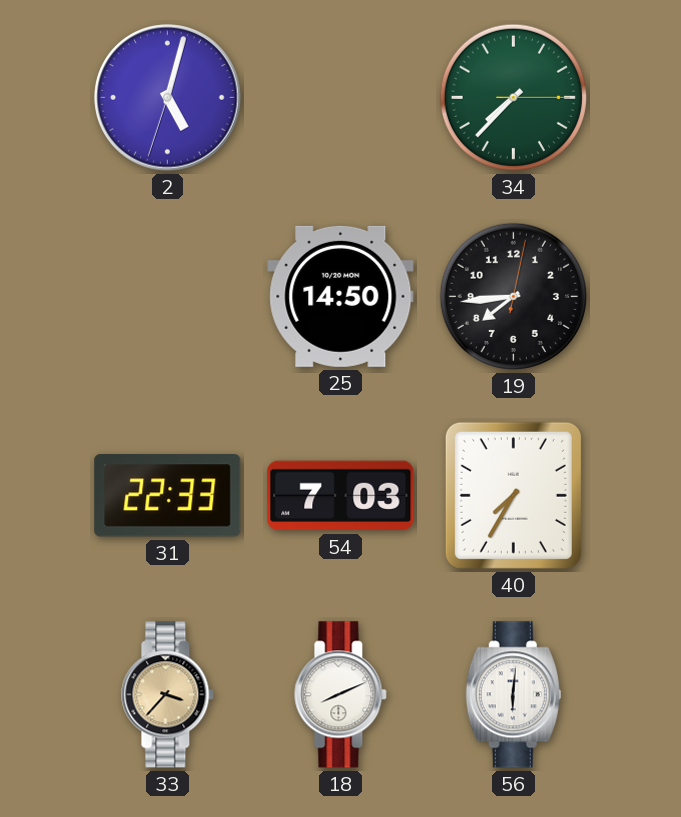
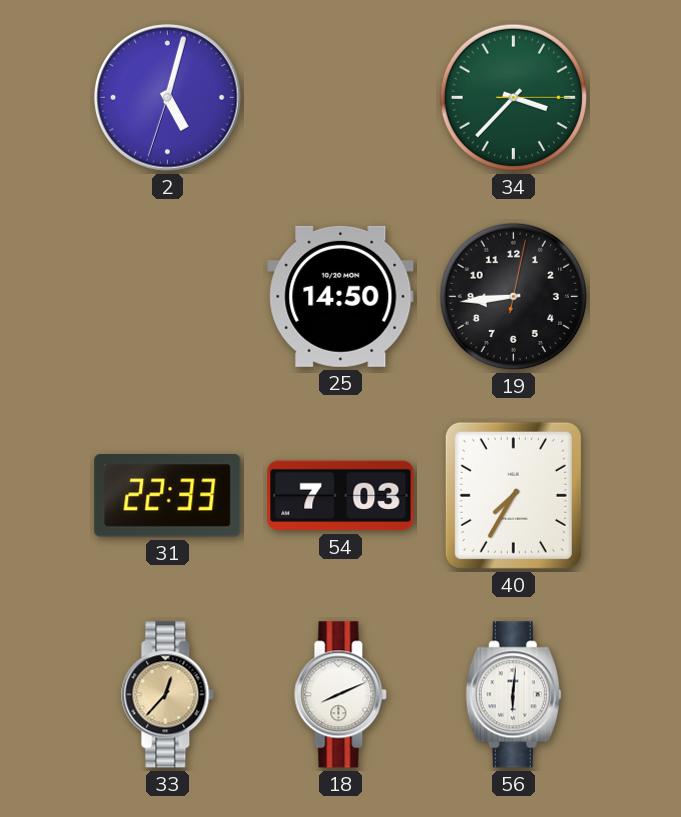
34: 7:37 -> 3:37
19: 7:44 -> 8:44
33: 3:37 -> 12:37
